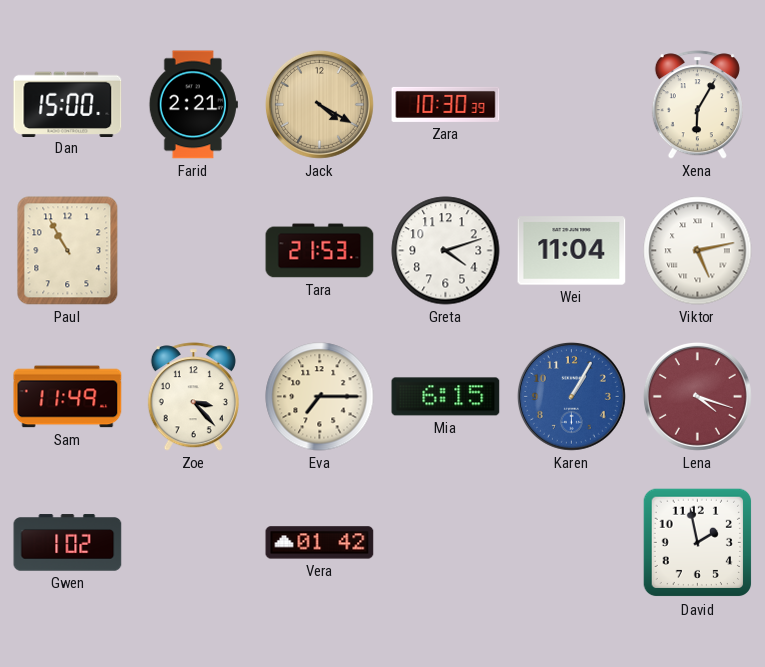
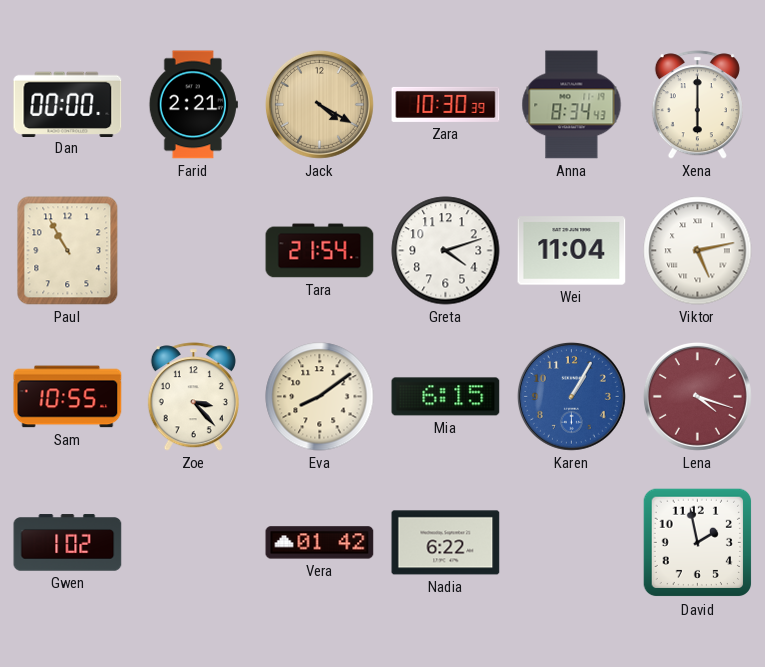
Dan: 15:00 -> 00:00
Anna: none -> 8:34
Xena: 6:05 -> 6:00
Tara: 21:53 -> 21:54
Sam: 11:49 -> 10:55
Eva: 7:15 -> 8:09
Nadia: none -> 6:22
